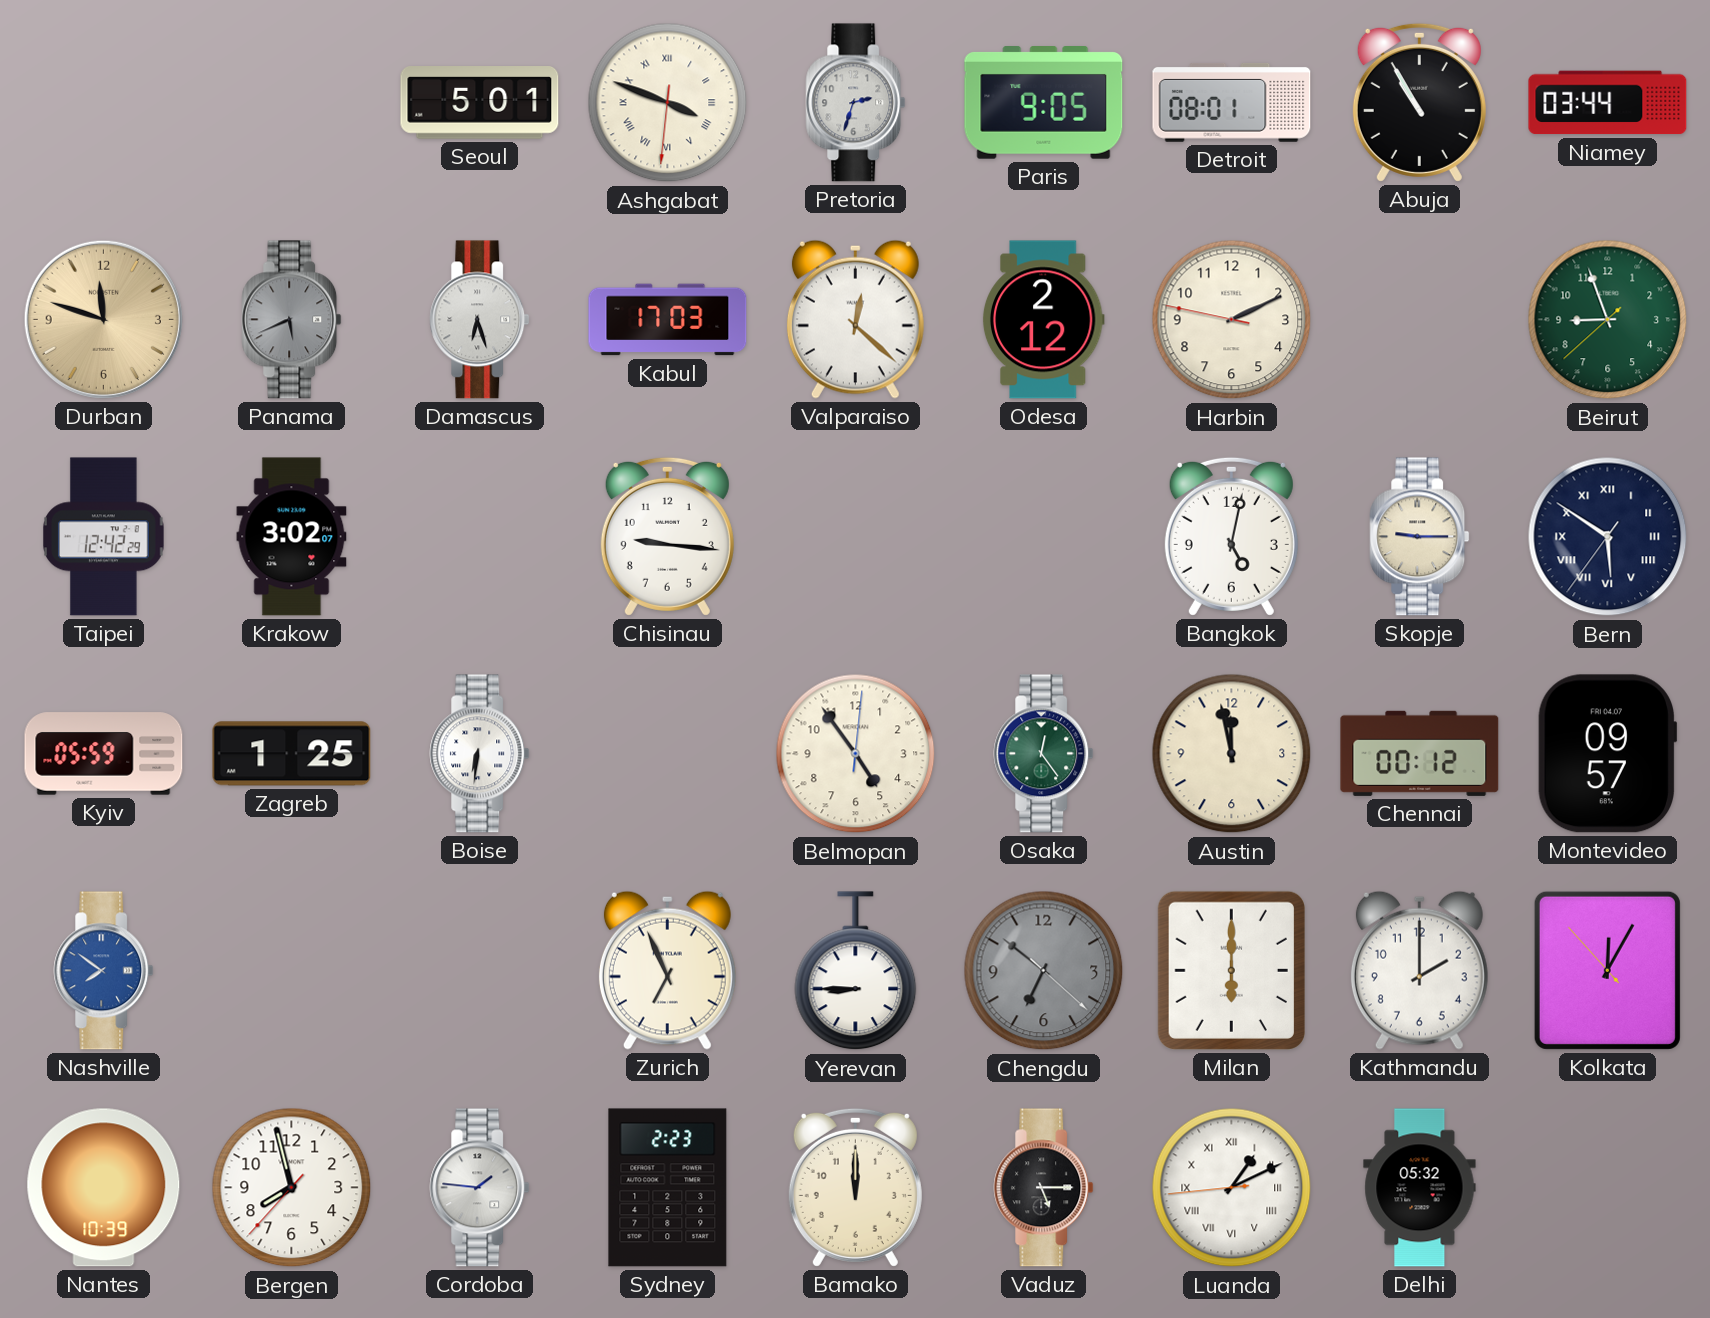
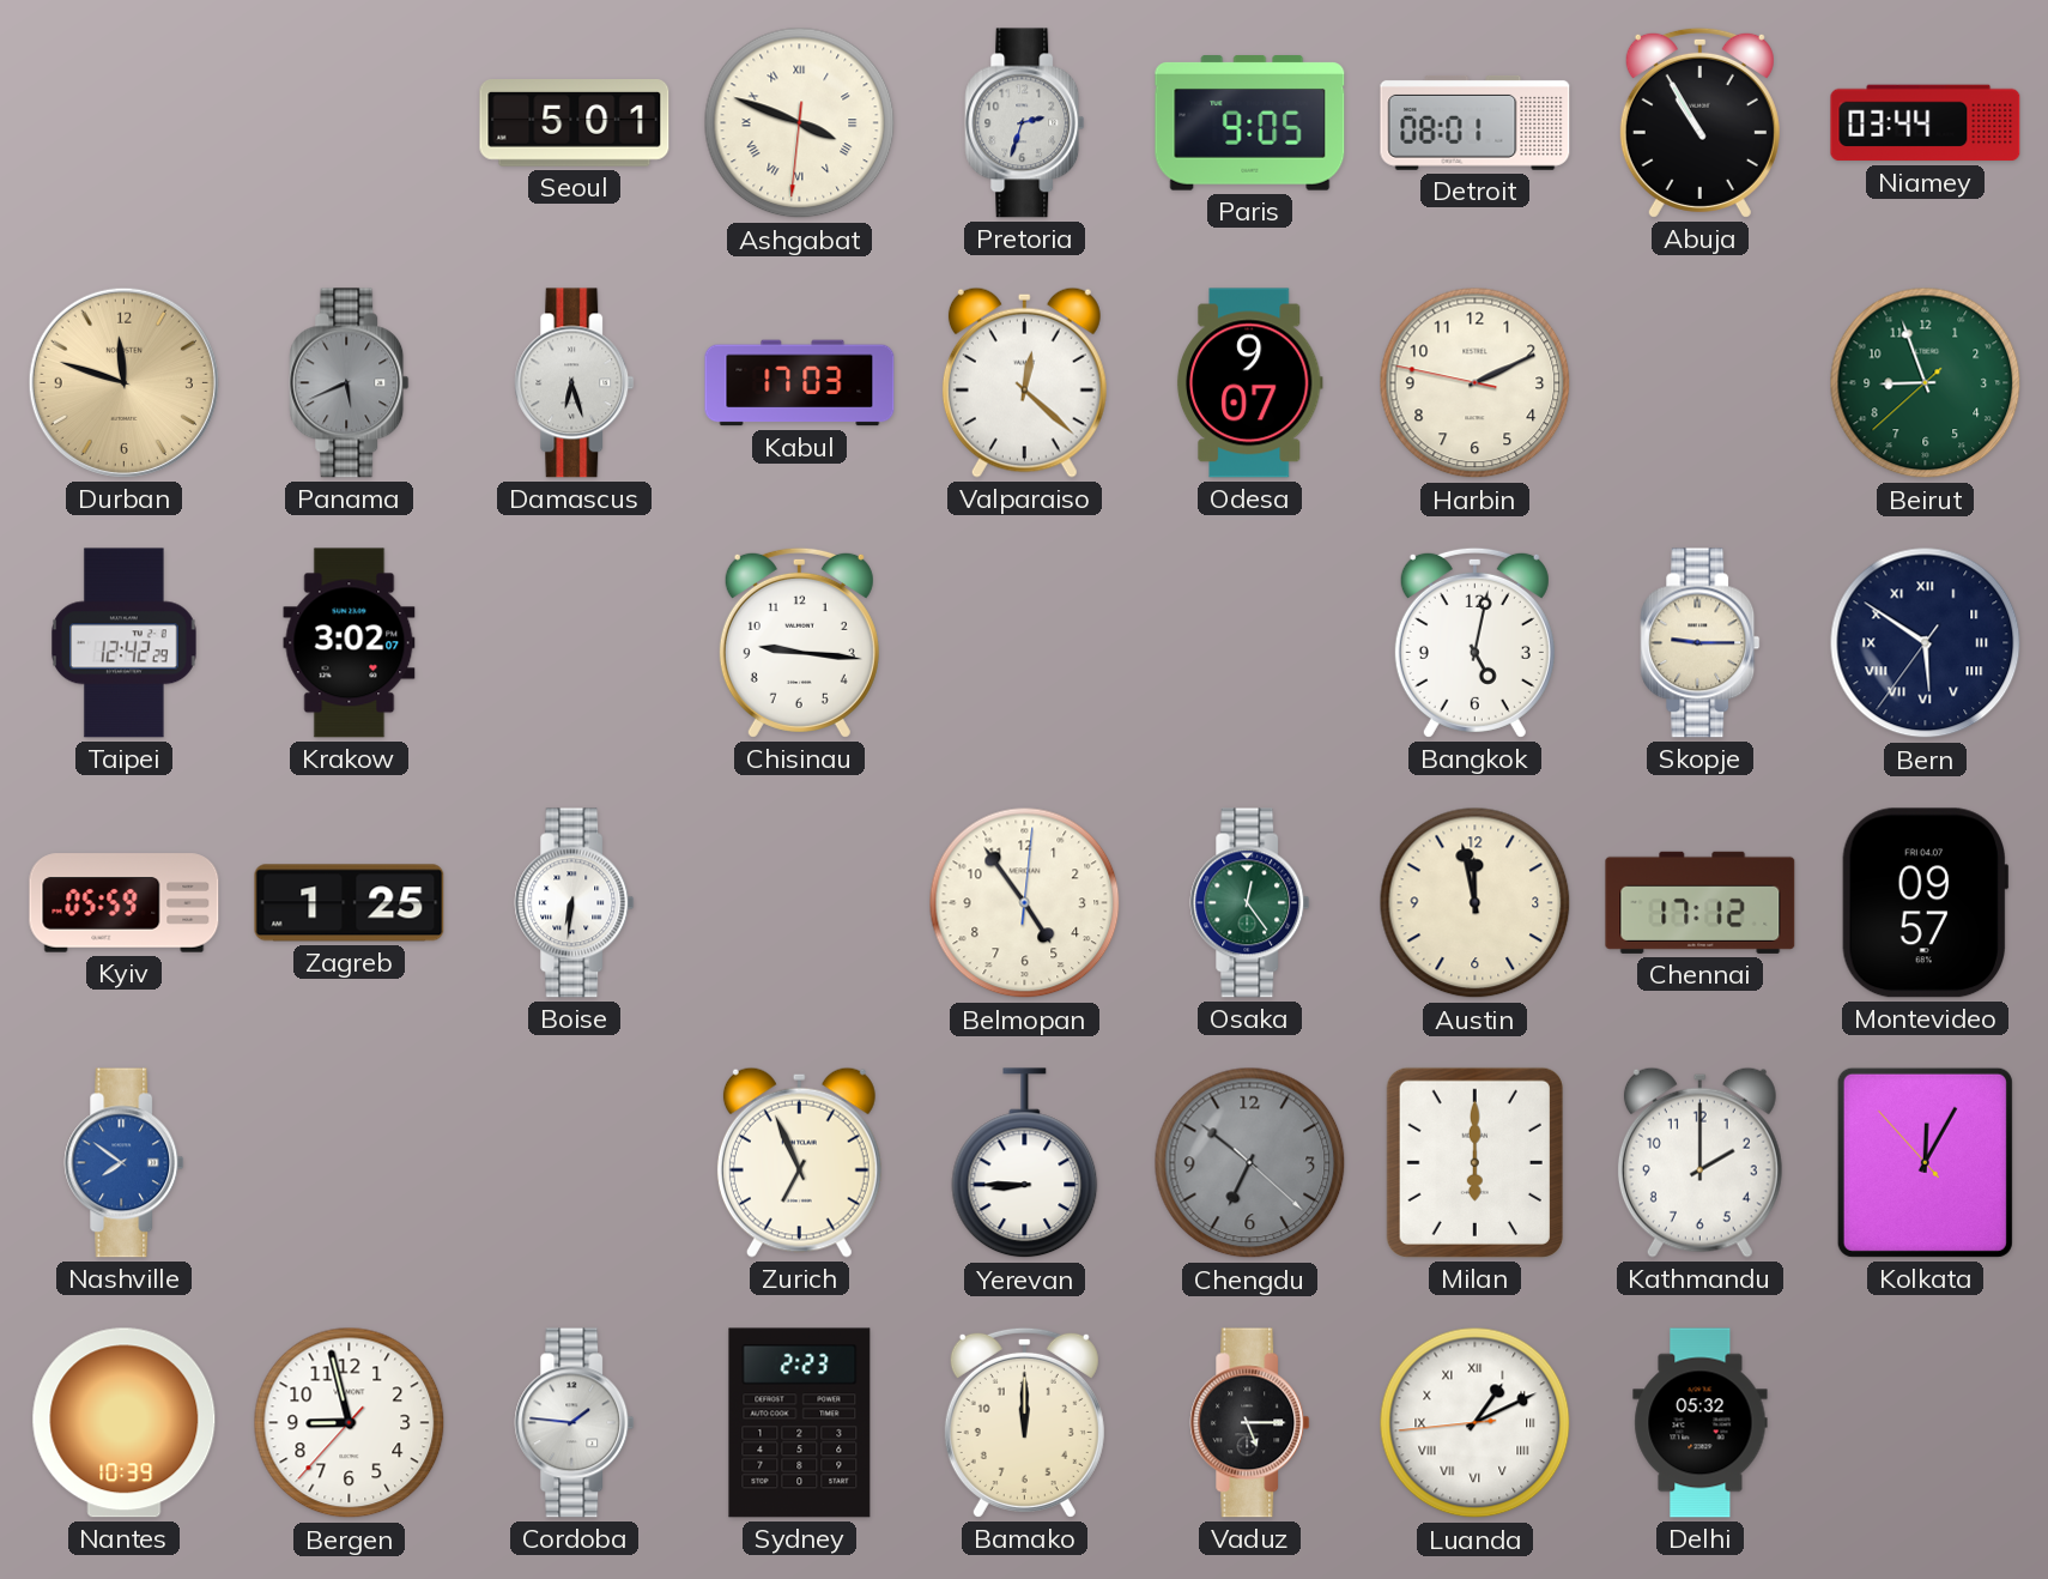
Odesa: 2:12 -> 9:07
Chennai: 00:12 -> 17:12
Bergen: 7:57 -> 8:57
